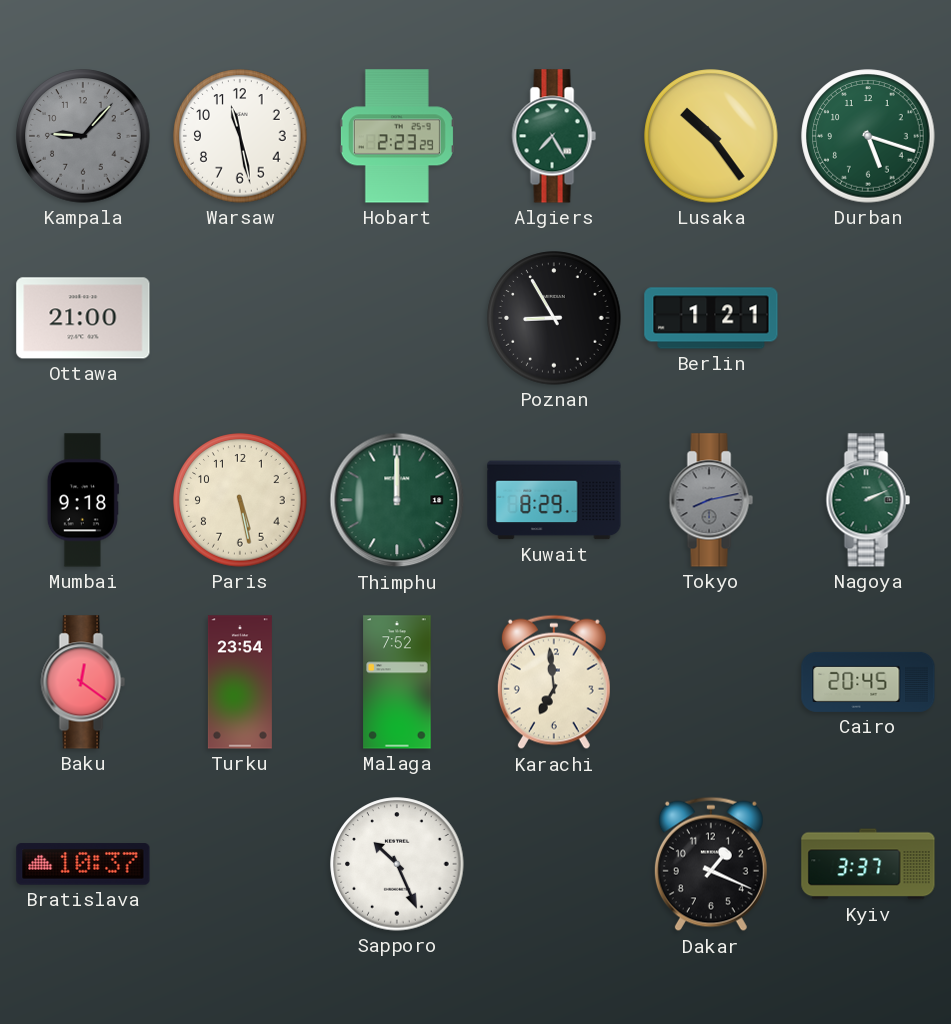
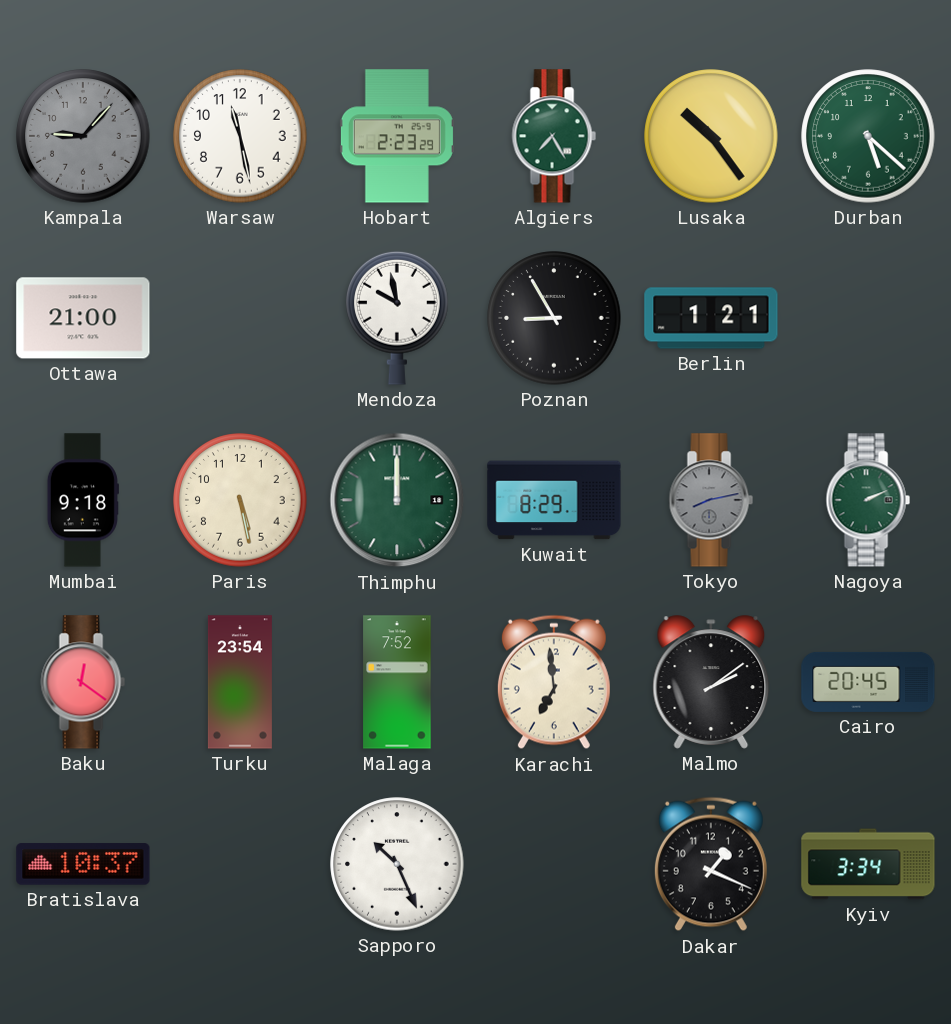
Durban: 5:18 -> 5:22
Mendoza: none -> 9:58
Malmo: none -> 2:09
Kyiv: 3:37 -> 3:34
